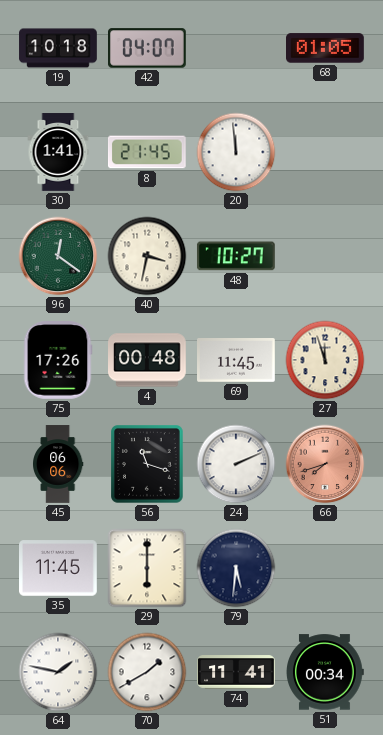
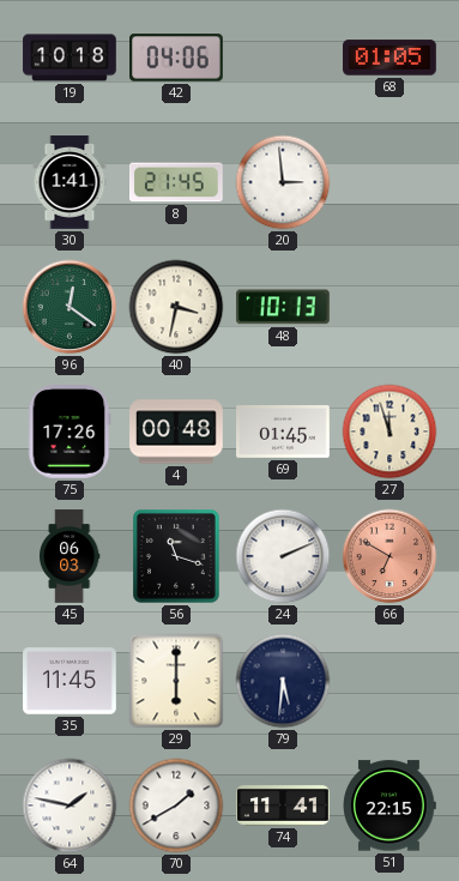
42: 04:07 -> 04:06
20: 11:59 -> 2:59
48: 10:27 -> 10:13
69: 11:45 -> 01:45
45: 06:06 -> 06:03
66: 7:42 -> 6:50
51: 00:34 -> 22:15
